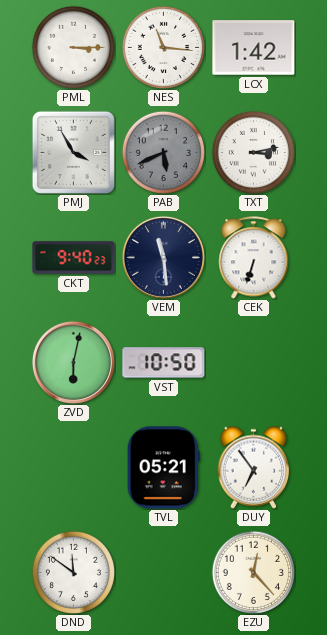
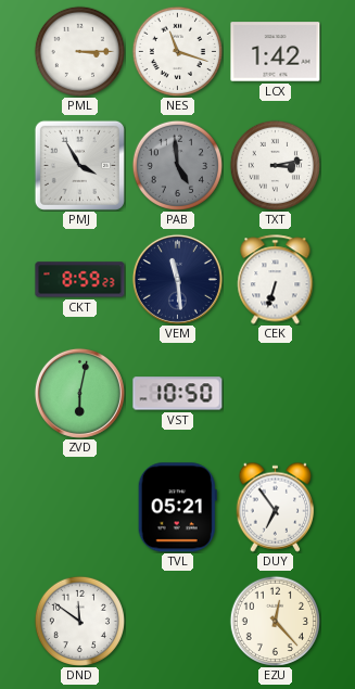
NES: 11:16 -> 11:18
PAB: 5:41 -> 4:59
CKT: 9:40 -> 8:59
